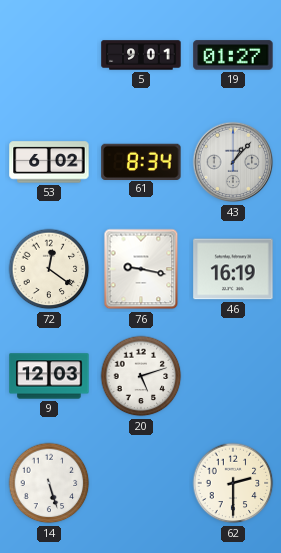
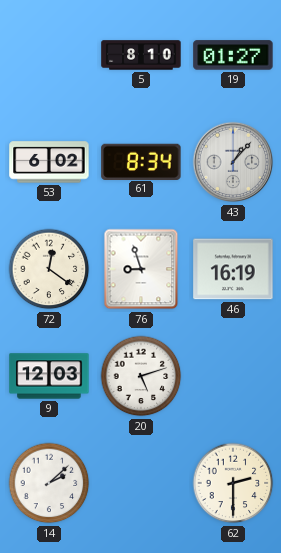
5: 9:01 -> 8:10
76: 9:17 -> 8:57
14: 5:27 -> 2:08
